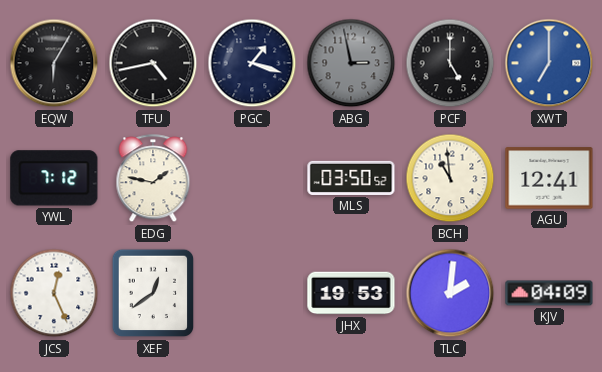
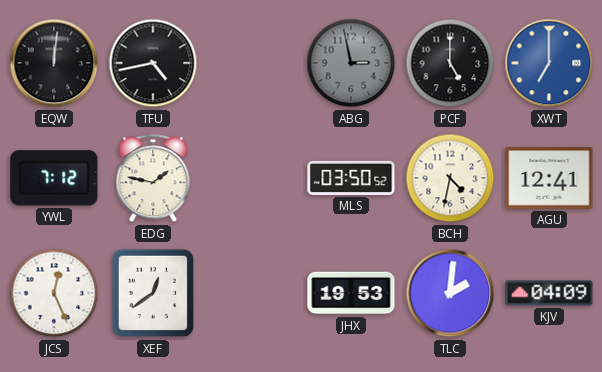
EQW: 6:05 -> 12:01
PGC: 1:18 -> none
BCH: 10:59 -> 4:32
